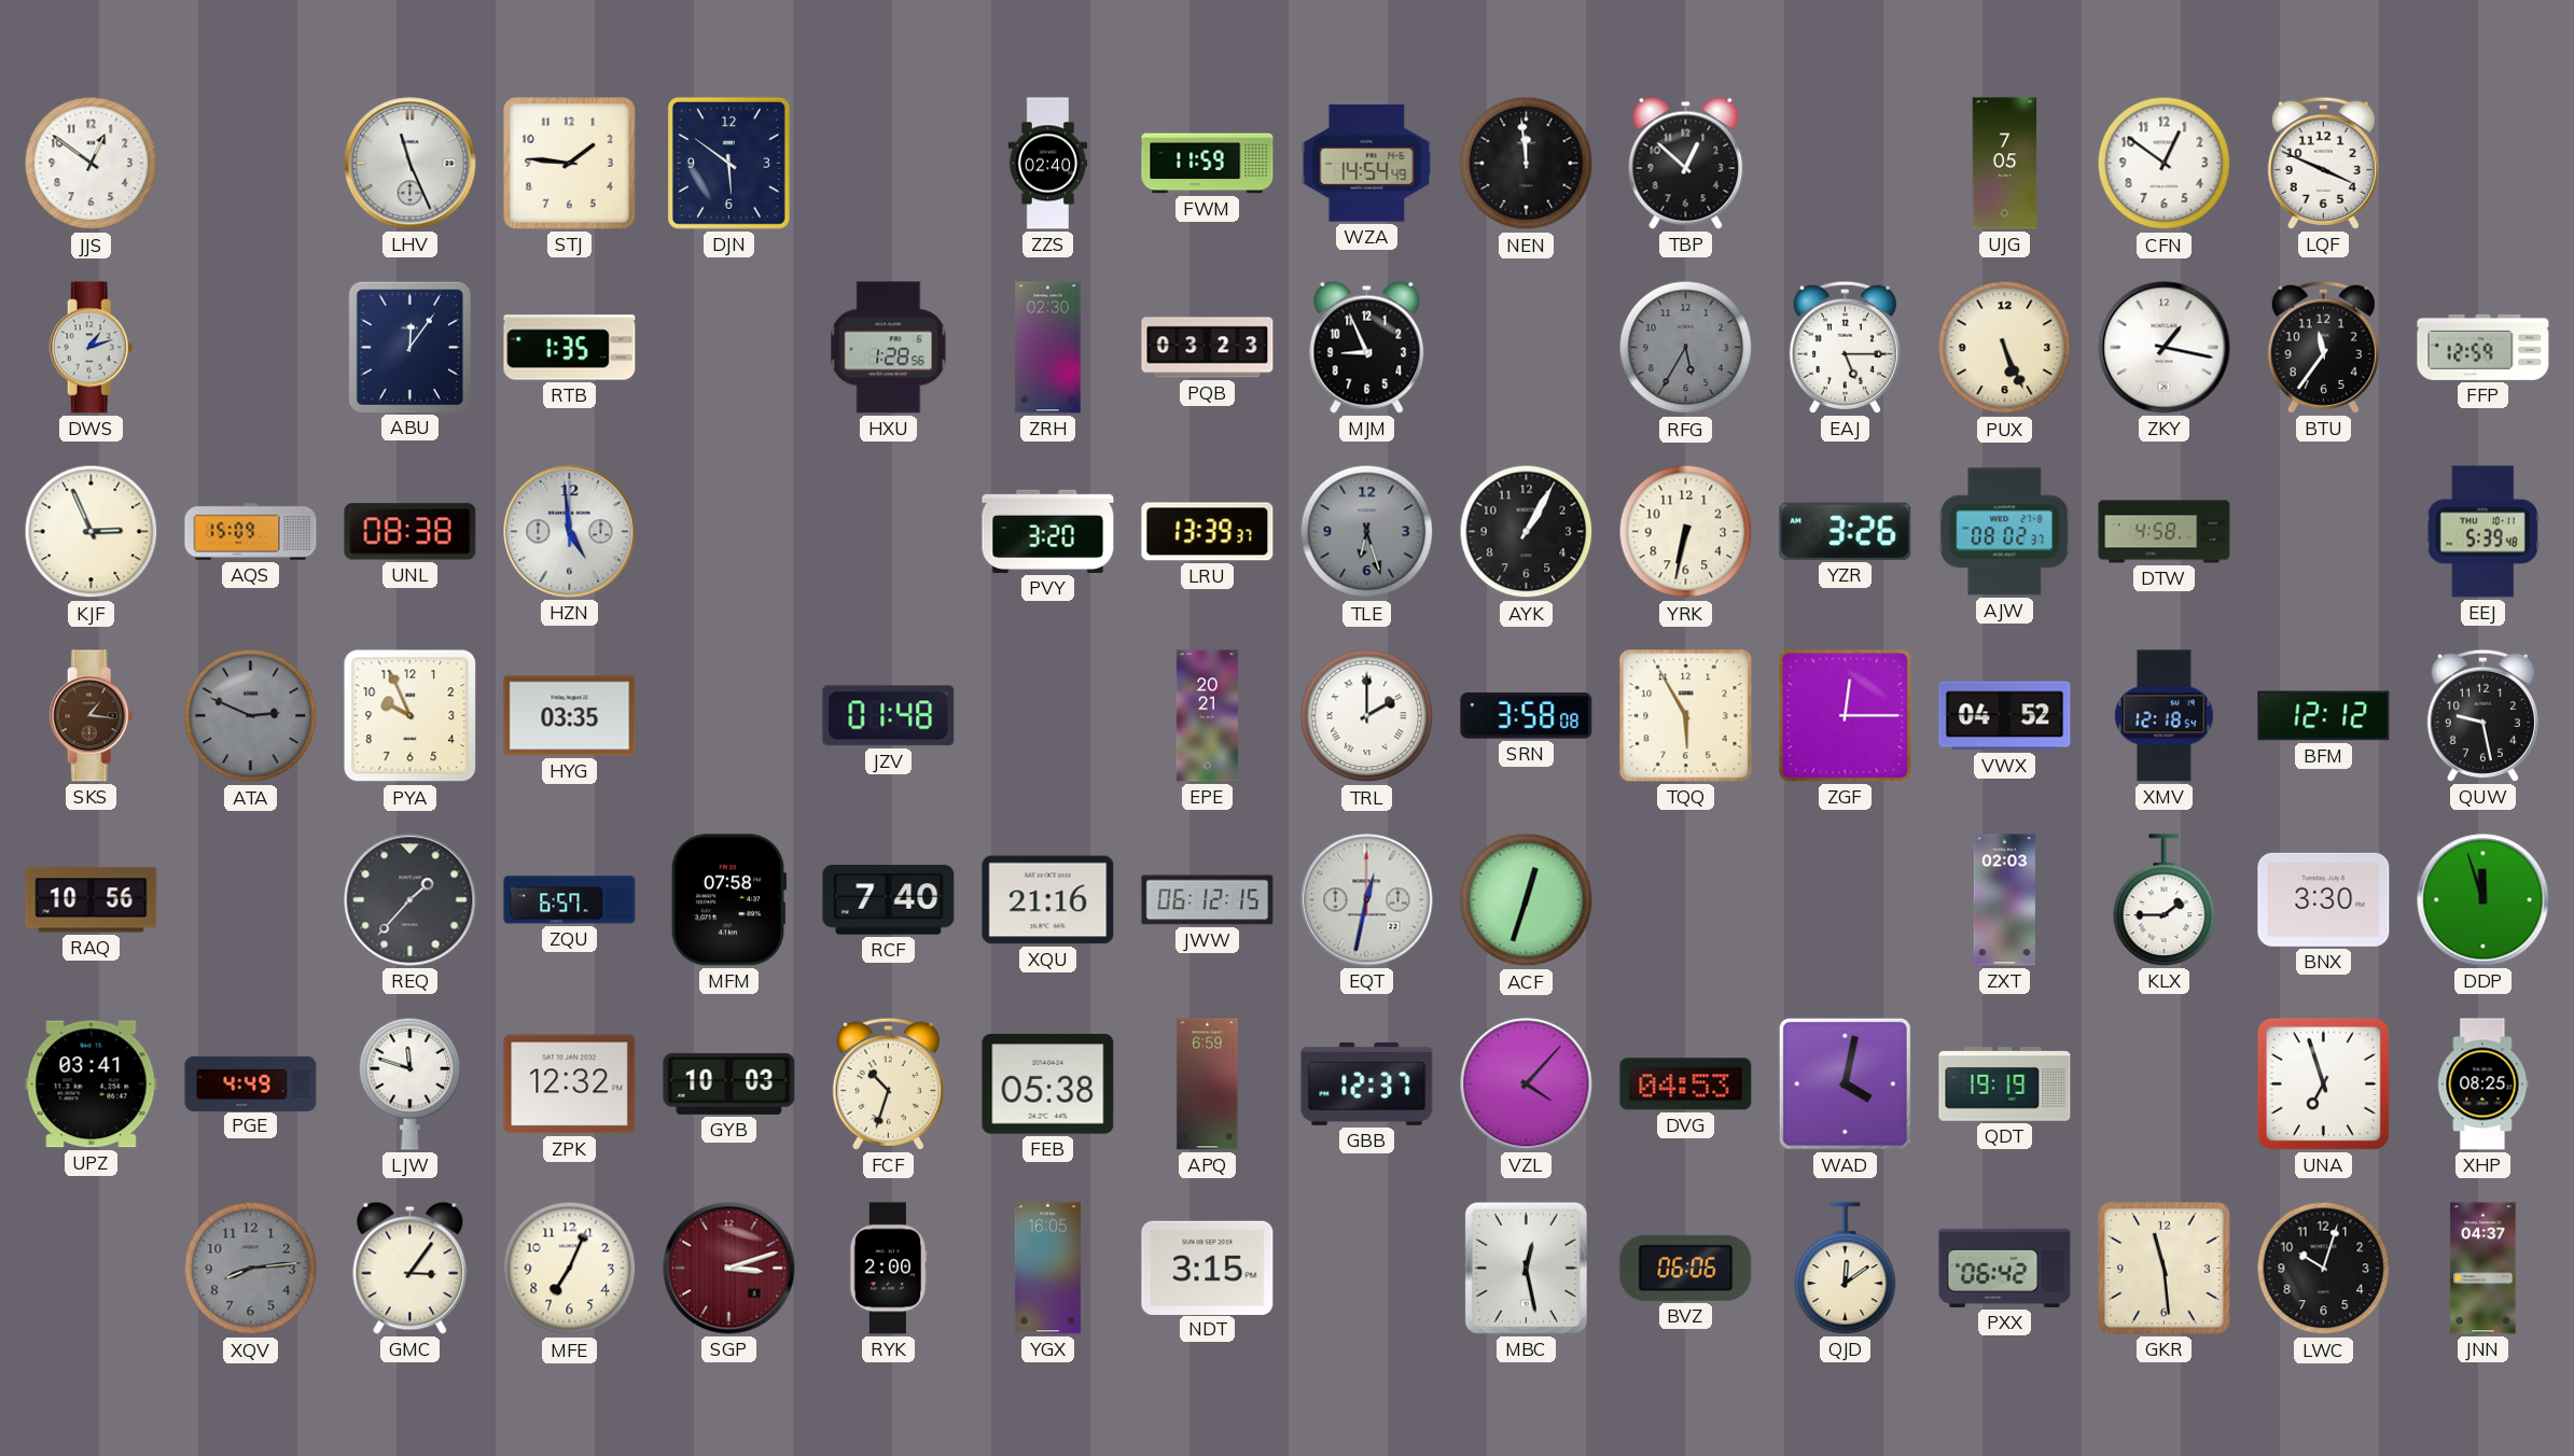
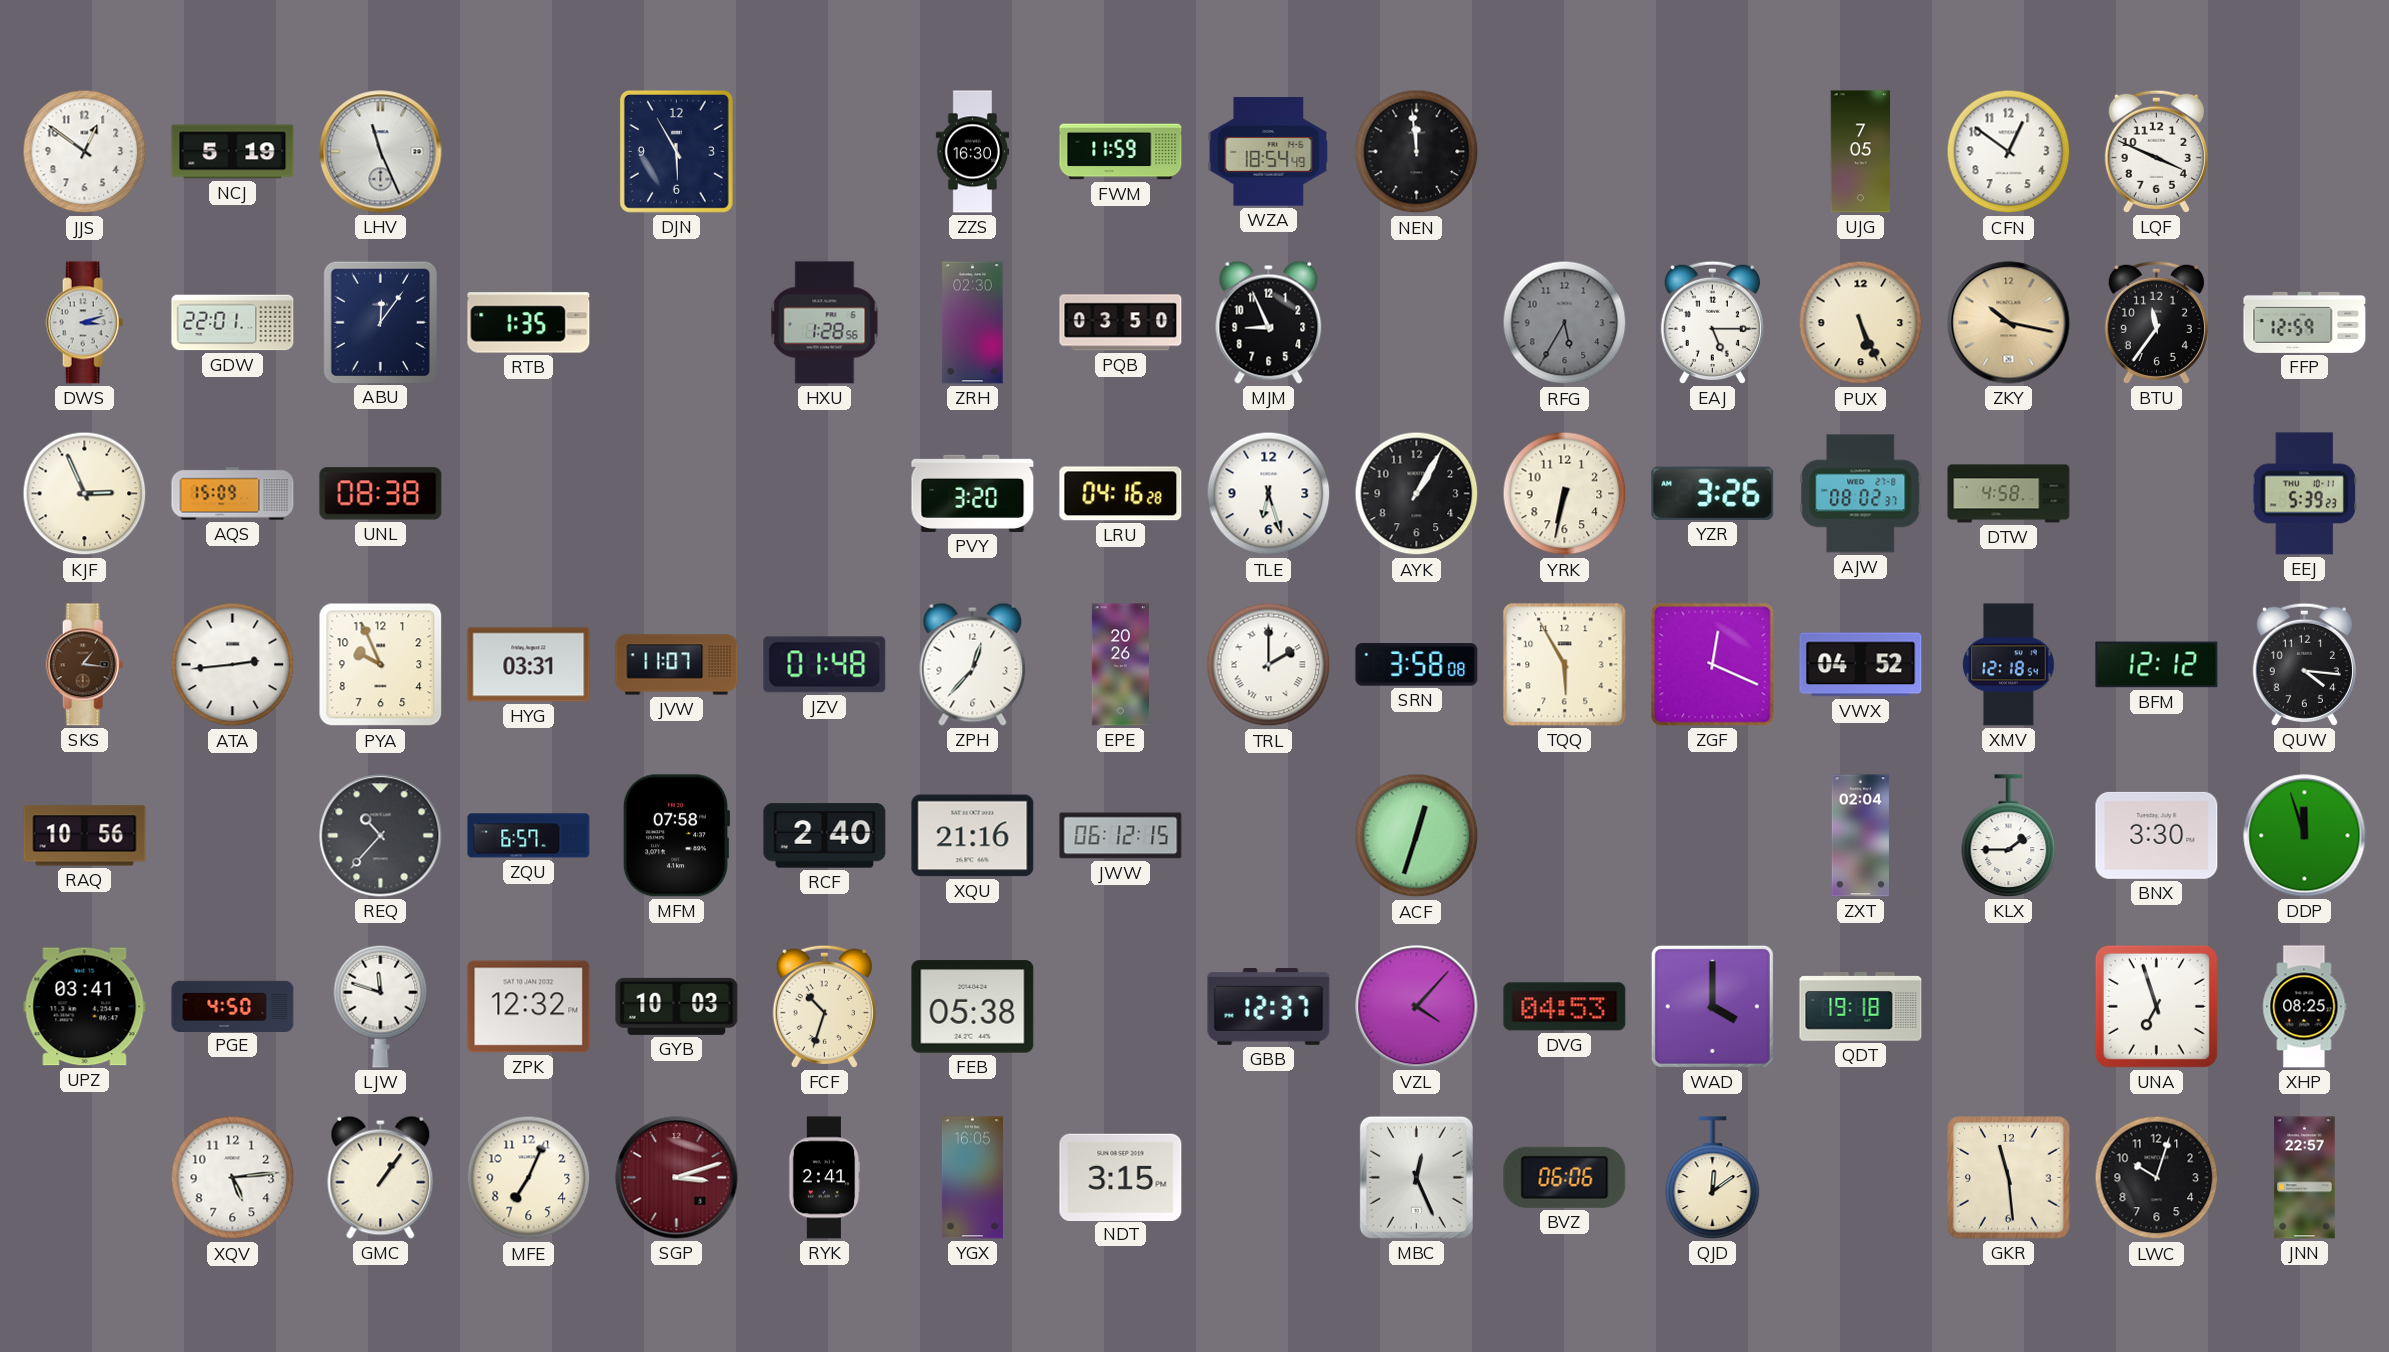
NCJ: none -> 5:19
STJ: 1:46 -> none
DJN: 5:51 -> 5:55
ZZS: 02:40 -> 16:30
WZA: 14:54 -> 18:54
TBP: 12:52 -> none
DWS: 1:12 -> 3:12
GDW: none -> 22:01
PQB: 03:23 -> 03:50
ZKY: 1:17 -> 10:17
ZKY dial: white -> champagne
HZN: 4:59 -> none
LRU: 13:39 -> 04:16
TLE dial: grey -> white
EEJ: 5:39:48 -> 5:39:23
ATA: 2:49 -> 2:44
ATA dial: grey -> white
HYG: 03:35 -> 03:31
JVW: none -> 11:07
ZPH: none -> 12:37
EPE: 20:21 -> 20:26
ZGF: 12:15 -> 12:19
QUW: 9:28 -> 4:16
REQ: 1:37 -> 10:37
RCF: 7:40 -> 2:40
EQT: 12:32 -> none
ZXT: 02:03 -> 02:04
PGE: 4:49 -> 4:50
APQ: 6:59 -> none
WAD: 4:02 -> 4:00
QDT: 19:19 -> 19:18
XQV: 8:14 -> 5:14
XQV dial: grey -> white
GMC: 3:06 -> 1:06
RYK: 2:00 -> 2:41
MBC: 12:28 -> 12:26
PXX: 06:42 -> none
JNN: 04:37 -> 22:57
